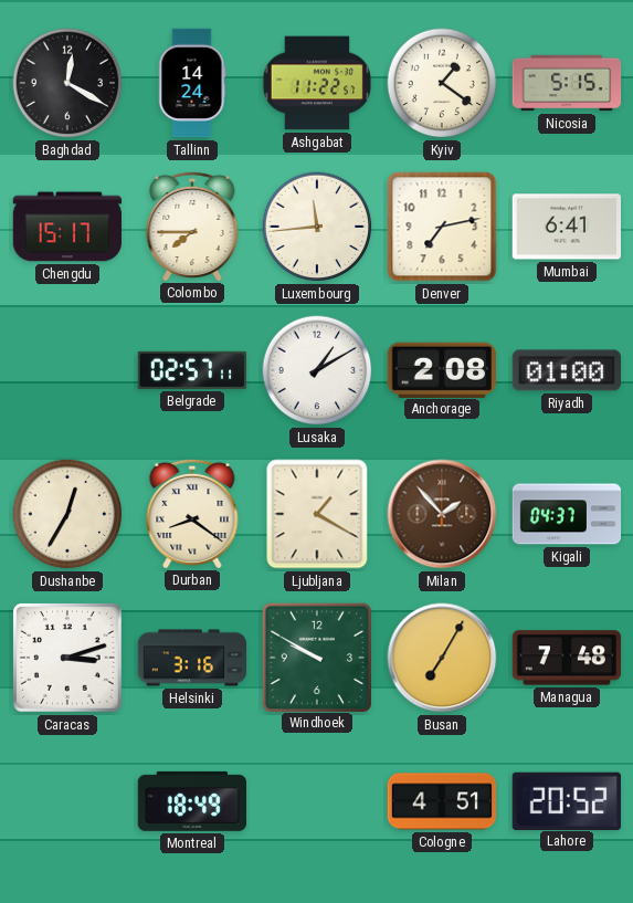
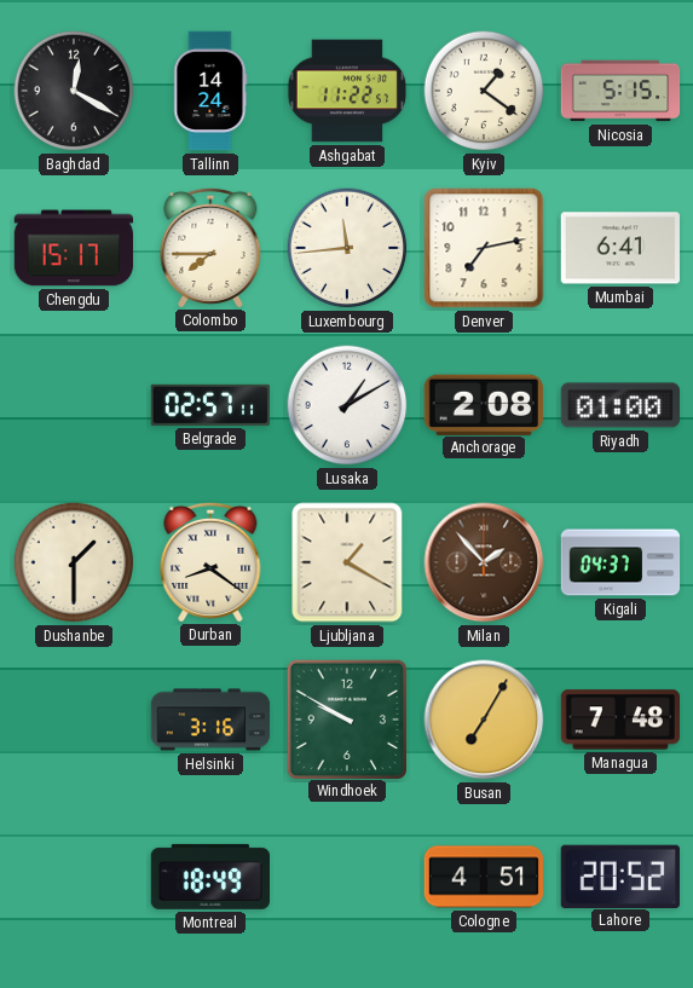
Dushanbe: 12:35 -> 1:30
Caracas: 3:12 -> none
